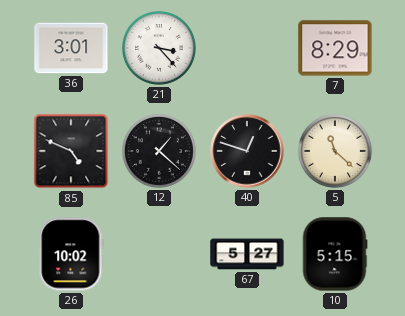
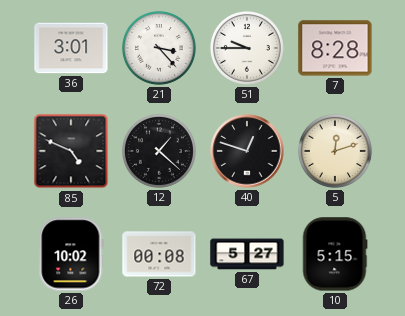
51: none -> 9:45
7: 8:29 -> 8:28
5: 11:22 -> 12:12
72: none -> 00:08
